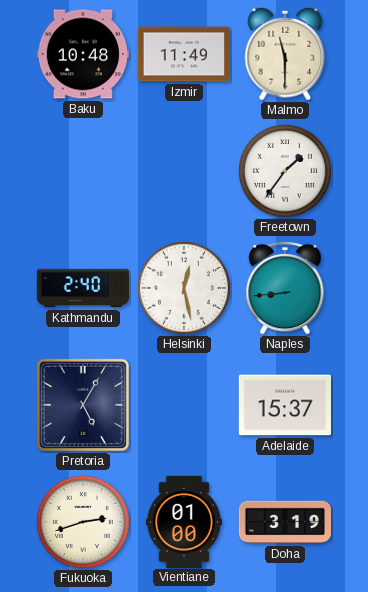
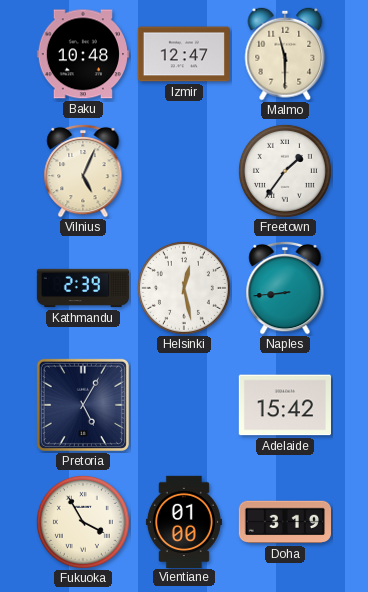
Izmir: 11:49 -> 12:47
Vilnius: none -> 5:04
Kathmandu: 2:40 -> 2:39
Adelaide: 15:37 -> 15:42
Fukuoka: 2:42 -> 3:55
